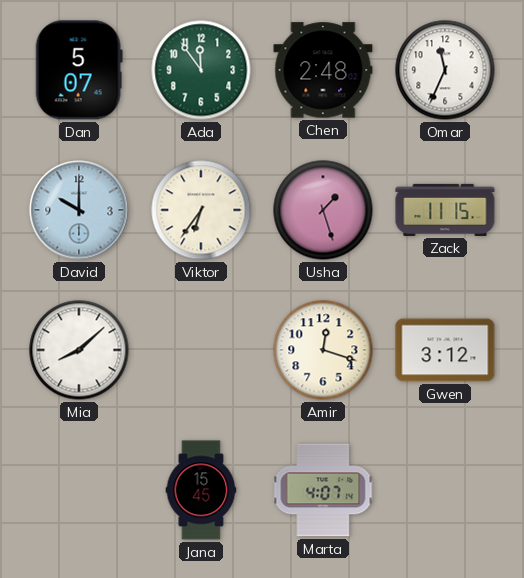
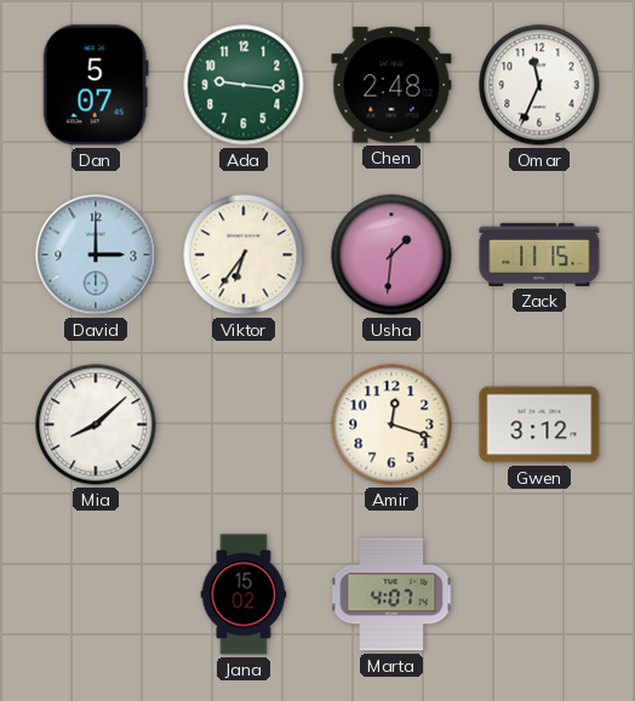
Ada: 11:54 -> 9:16
David: 10:00 -> 3:00
Usha: 1:27 -> 1:31
Jana: 15:45 -> 15:02
